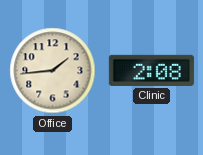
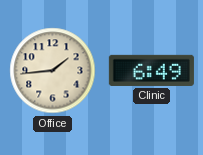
Clinic: 2:08 -> 6:49
